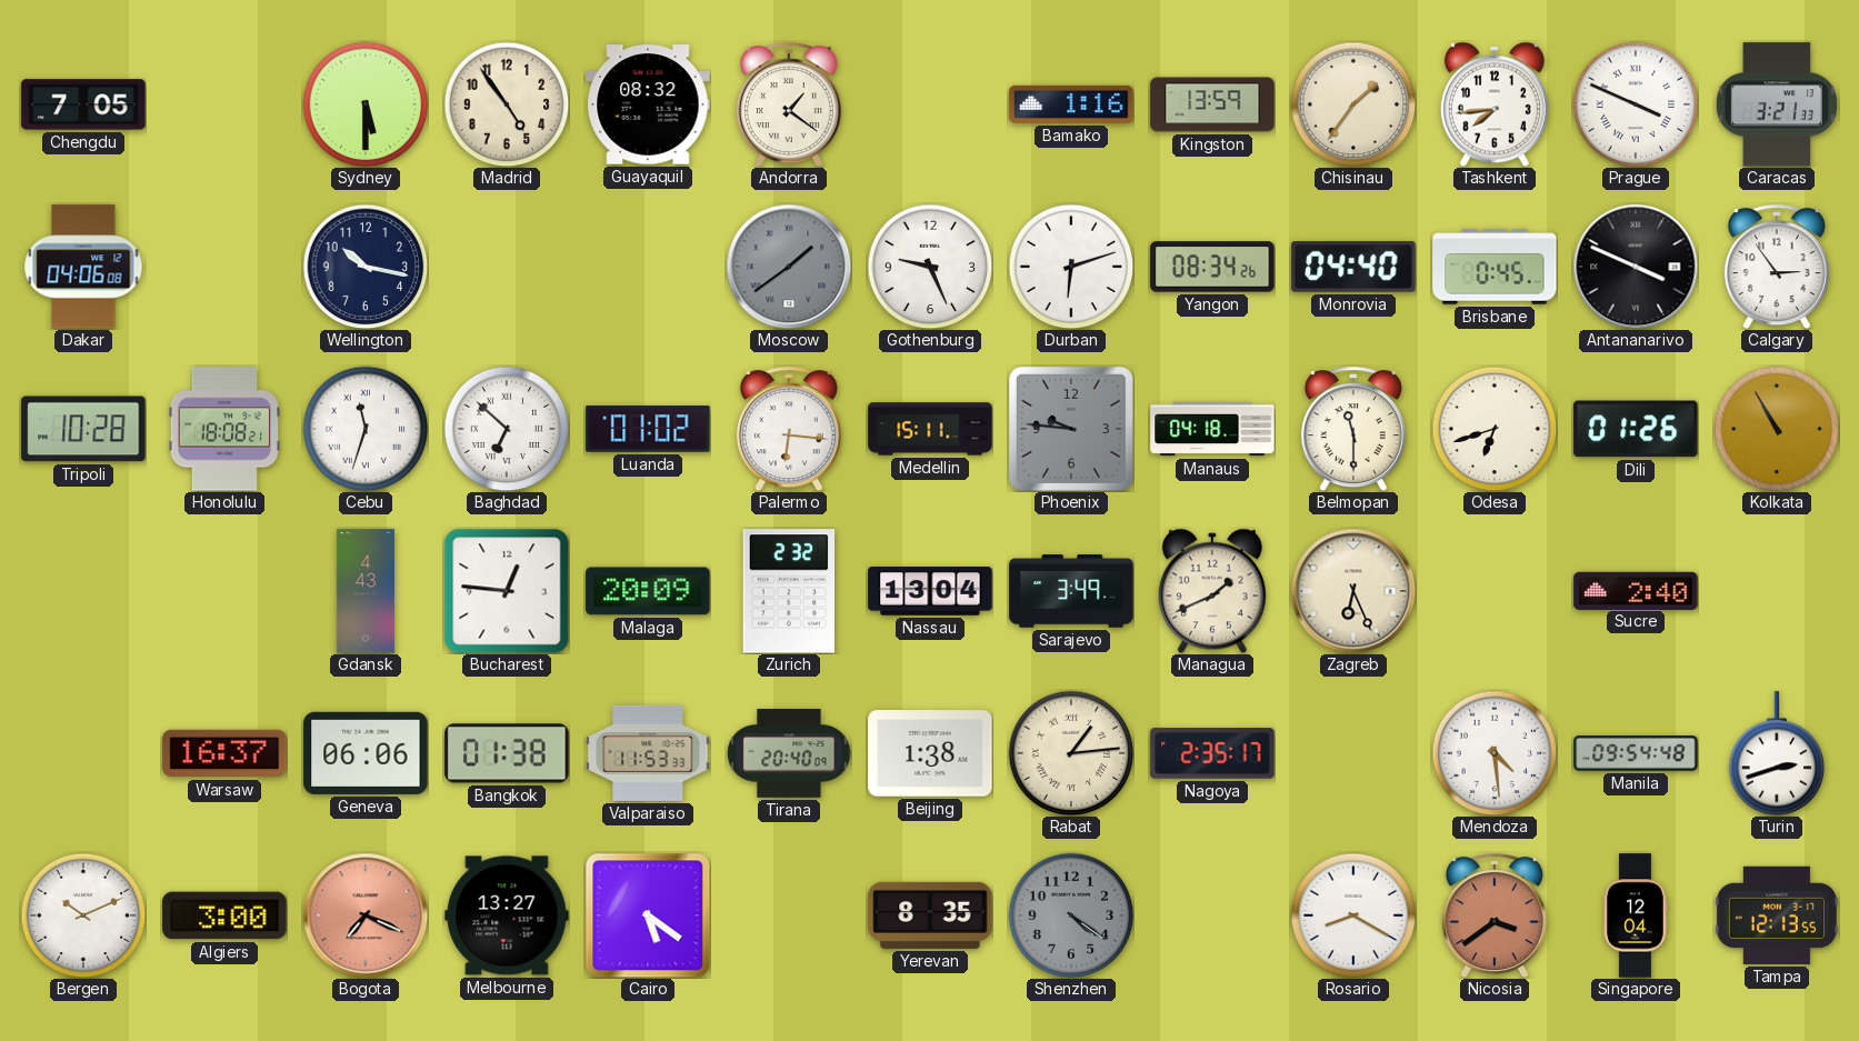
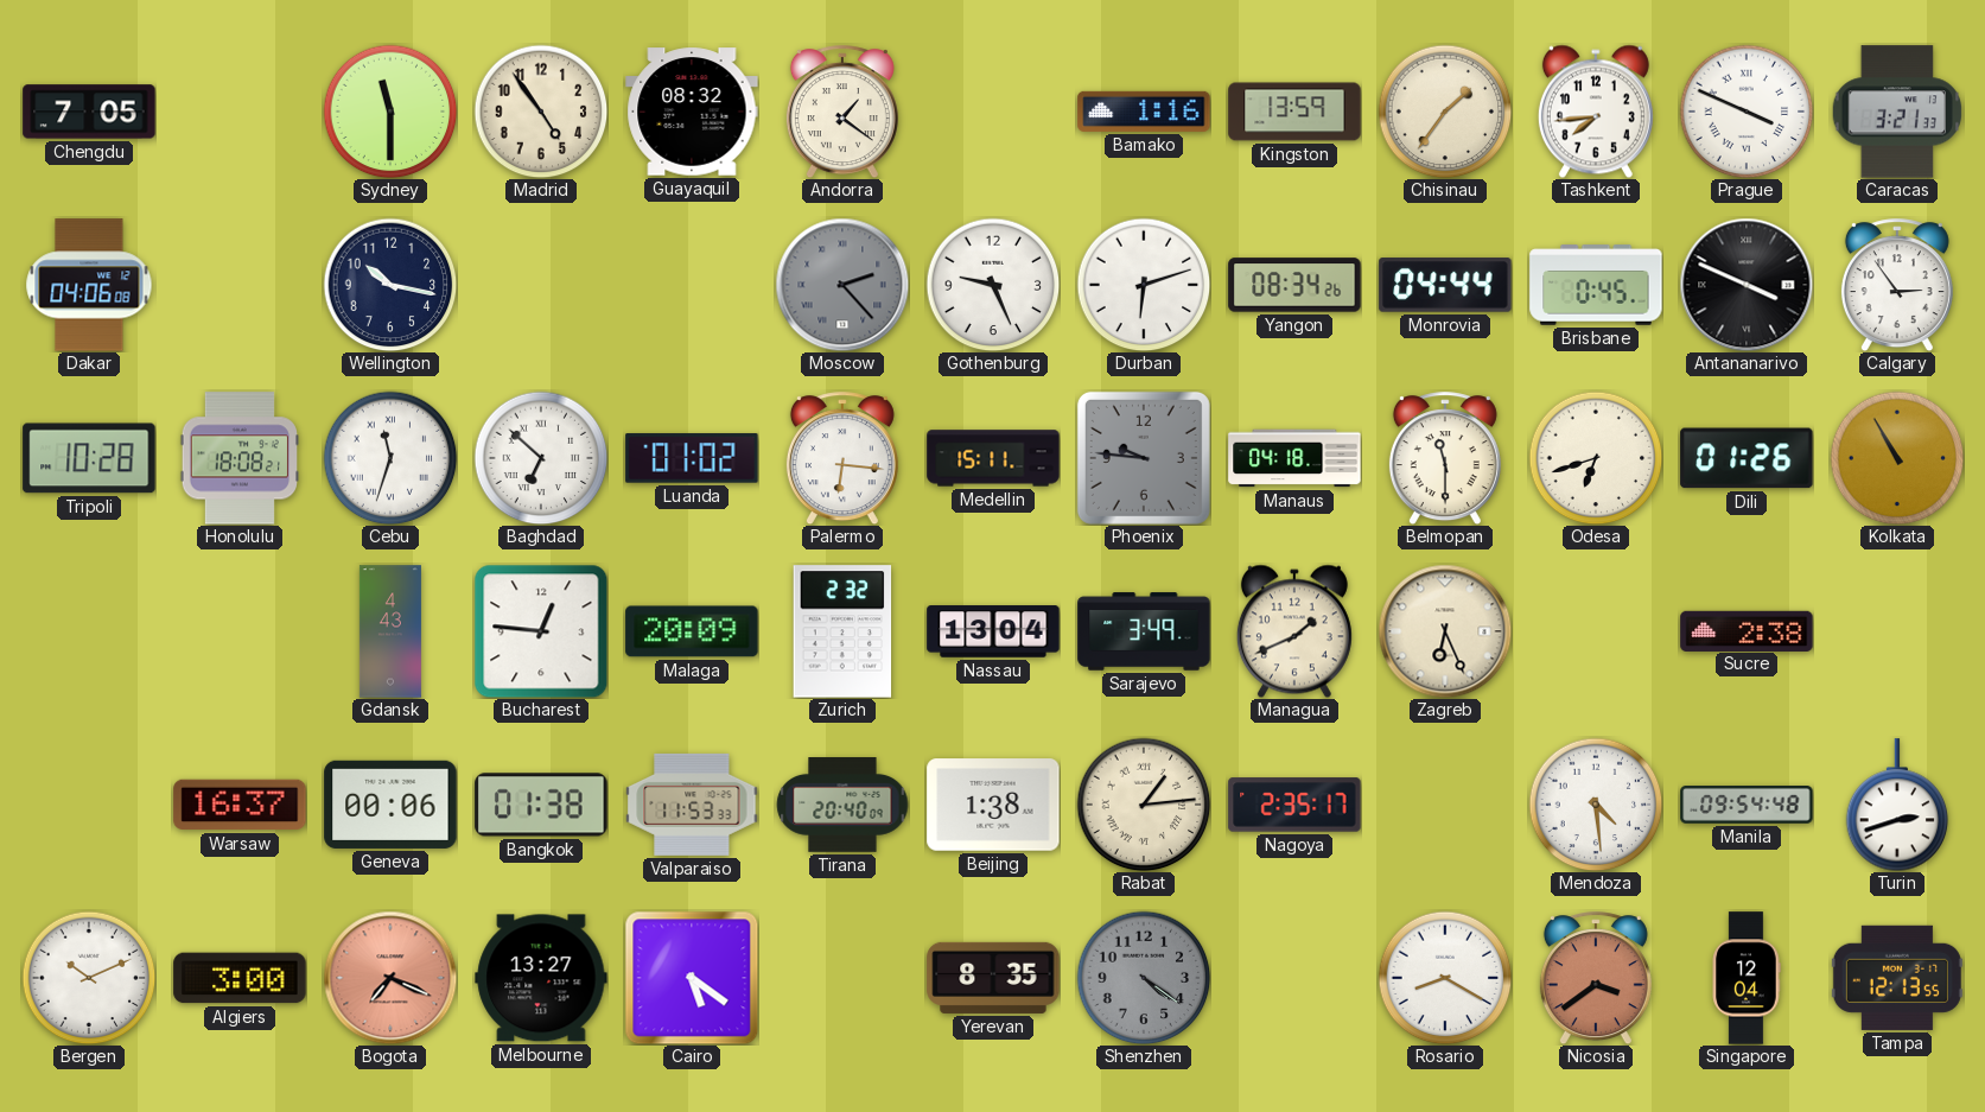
Sydney: 5:30 -> 11:30
Moscow: 1:39 -> 2:23
Monrovia: 04:40 -> 04:44
Sucre: 2:40 -> 2:38
Geneva: 06:06 -> 00:06
